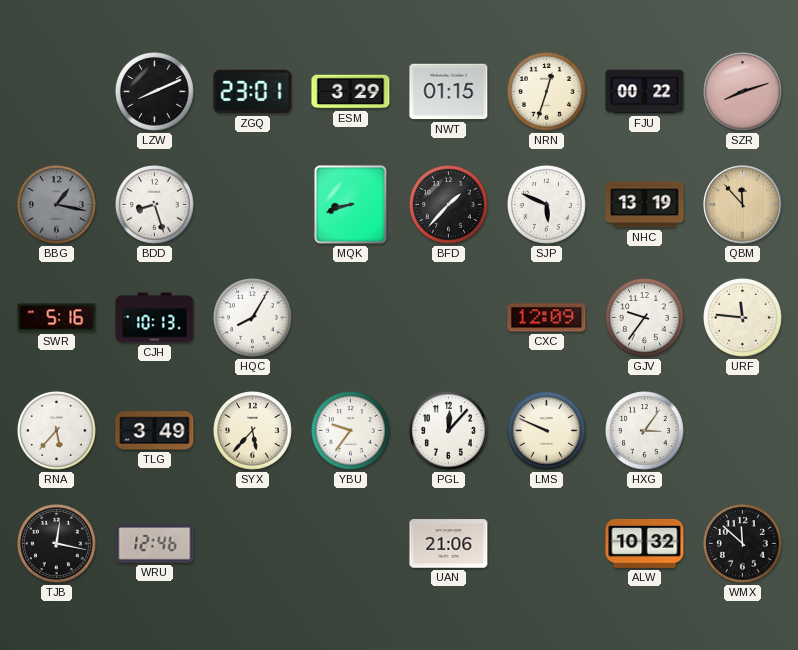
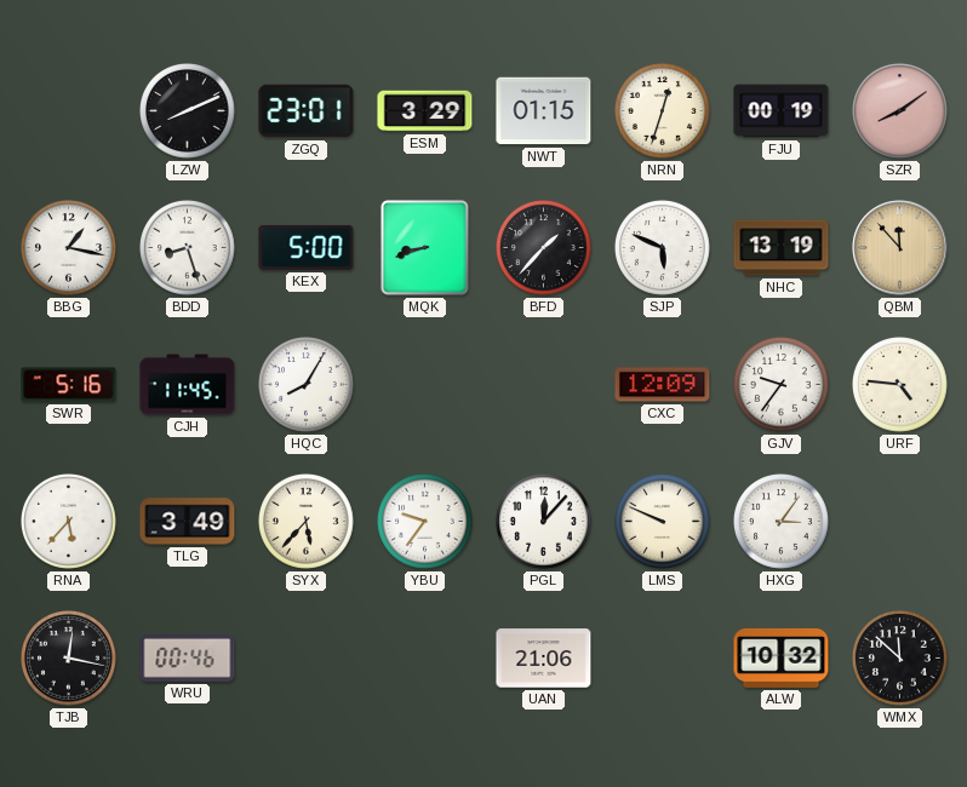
FJU: 00:22 -> 00:19
SZR: 8:12 -> 8:09
BBG dial: grey -> white
KEX: none -> 5:00
CJH: 10:13 -> 11:45
URF: 11:46 -> 4:46
WRU: 12:46 -> 00:46
